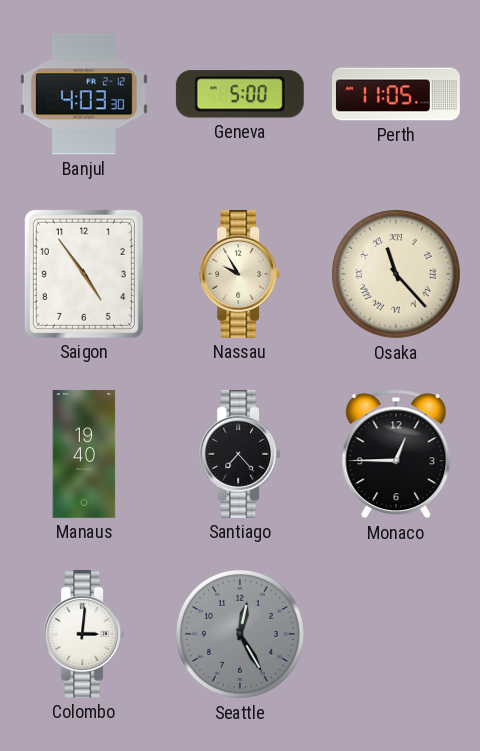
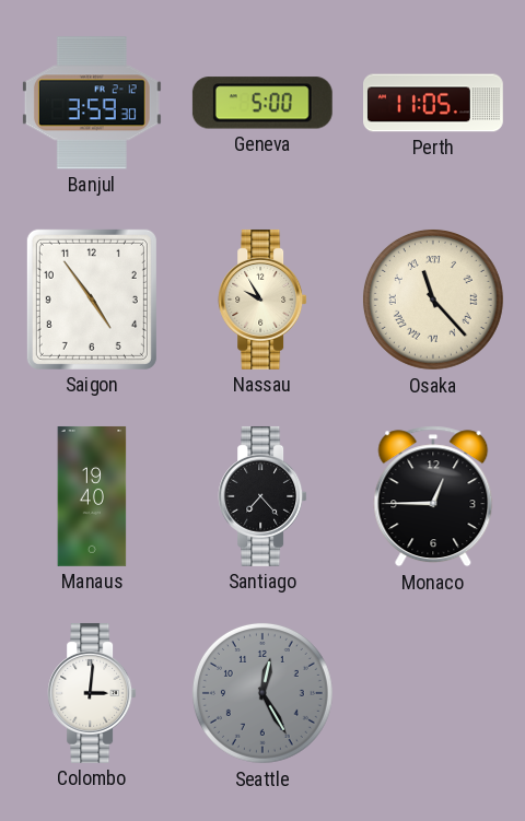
Banjul: 4:03 -> 3:59
